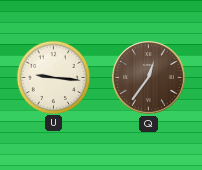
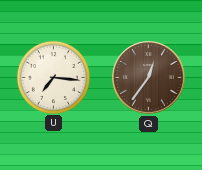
U: 9:16 -> 7:16
